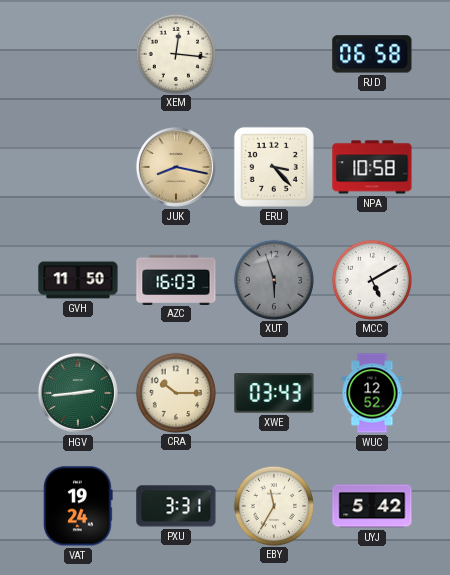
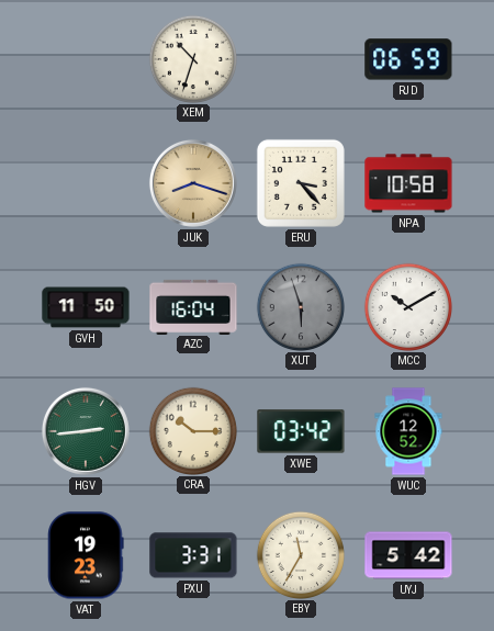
XEM: 12:16 -> 10:33
RJD: 06:58 -> 06:59
JUK: 8:17 -> 8:18
AZC: 16:03 -> 16:04
MCC: 5:10 -> 10:10
XWE: 03:43 -> 03:42
VAT: 19:24 -> 19:23
